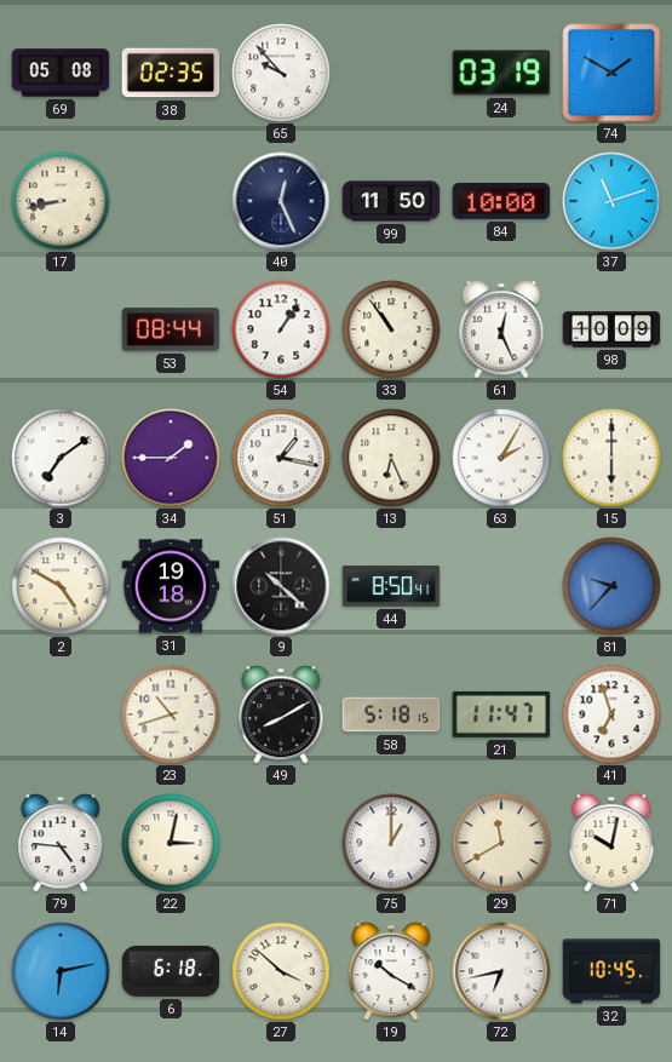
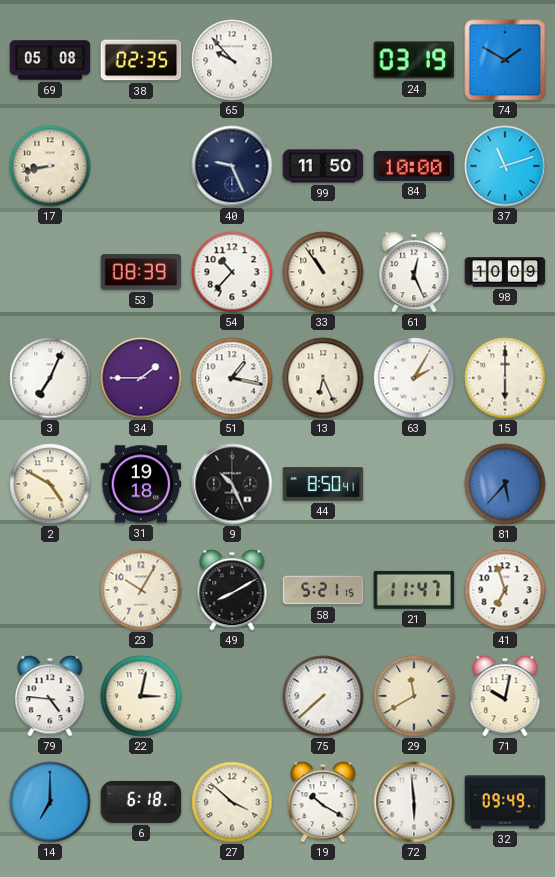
40: 12:26 -> 9:26
53: 08:44 -> 08:39
54: 1:06 -> 10:37
3: 7:09 -> 7:04
9: 10:22 -> 10:26
81: 9:37 -> 5:37
23: 10:42 -> 10:05
58: 5:18 -> 5:21
75: 1:00 -> 7:38
14: 6:13 -> 7:00
72: 6:43 -> 5:59
32: 10:45 -> 09:49
